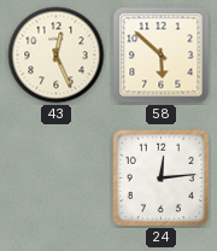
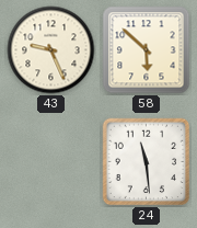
43: 12:26 -> 9:26
24: 12:14 -> 11:29
